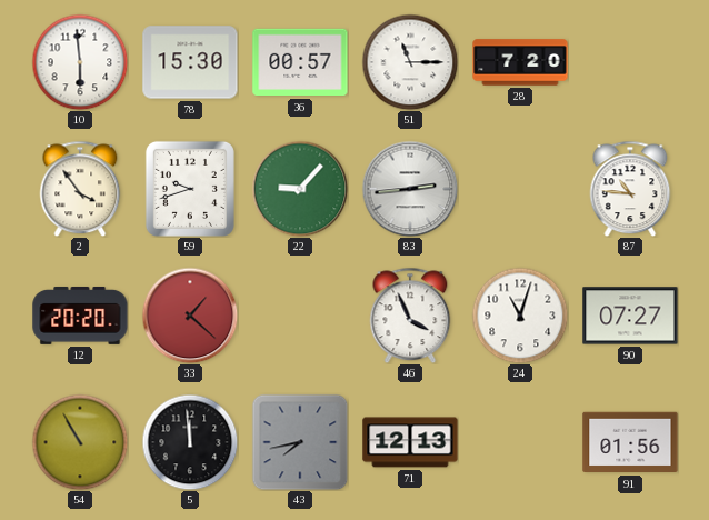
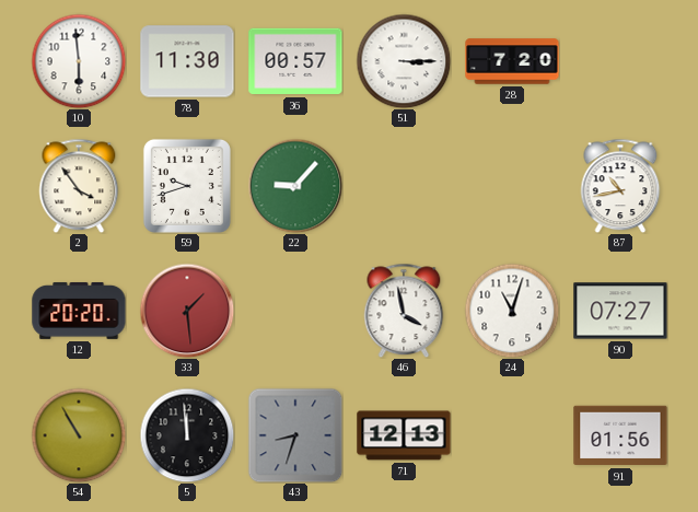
78: 15:30 -> 11:30
51: 11:15 -> 3:15
83: 2:44 -> none
87: 10:46 -> 10:43
33: 1:22 -> 1:29
46: 3:56 -> 3:58
43: 7:43 -> 8:33
